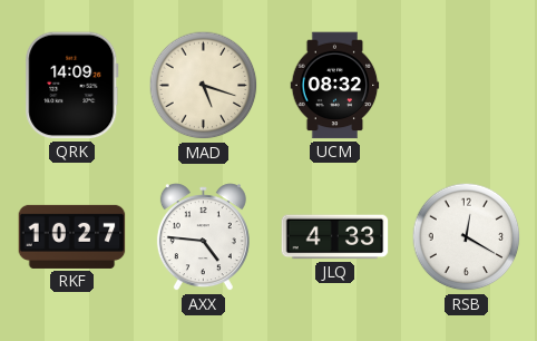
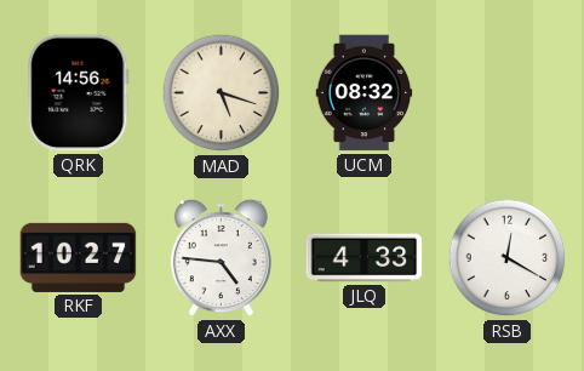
QRK: 14:09 -> 14:56
